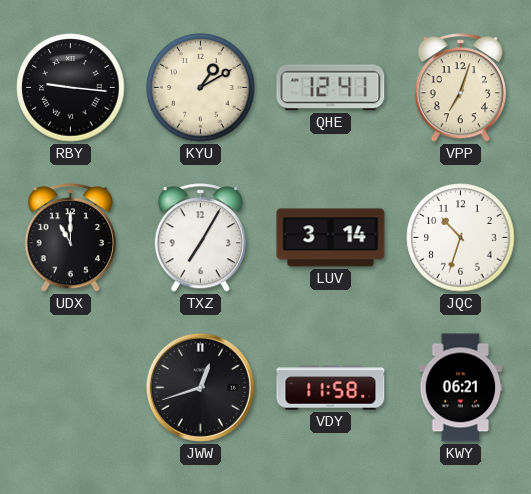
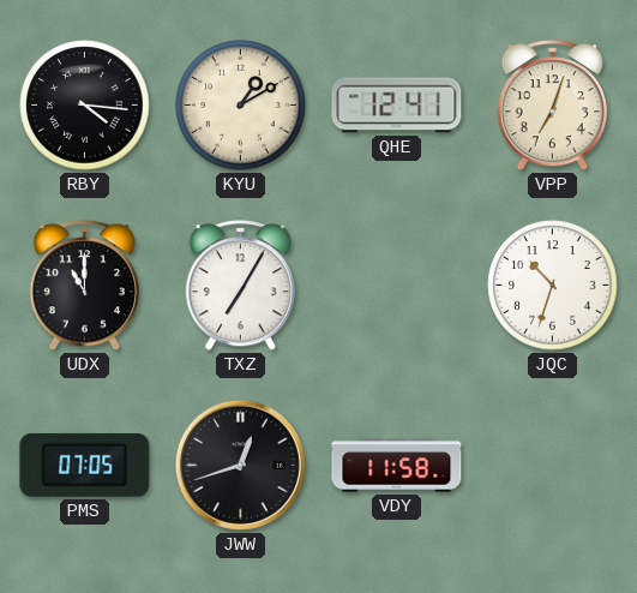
RBY: 9:16 -> 4:16
LUV: 3:14 -> none
PMS: none -> 07:05
KWY: 06:21 -> none
